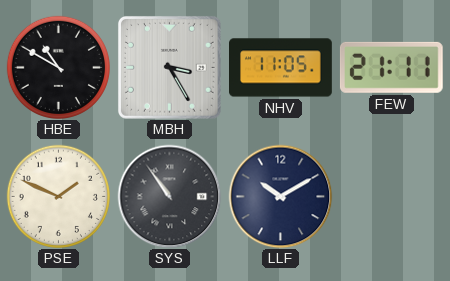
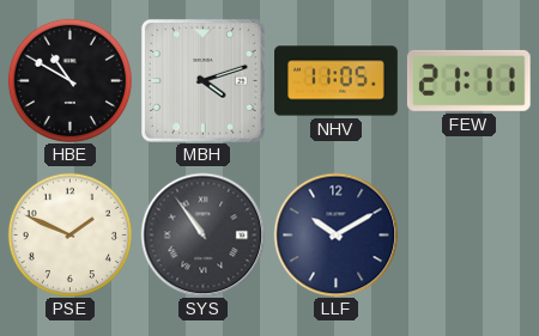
MBH: 3:25 -> 4:12
